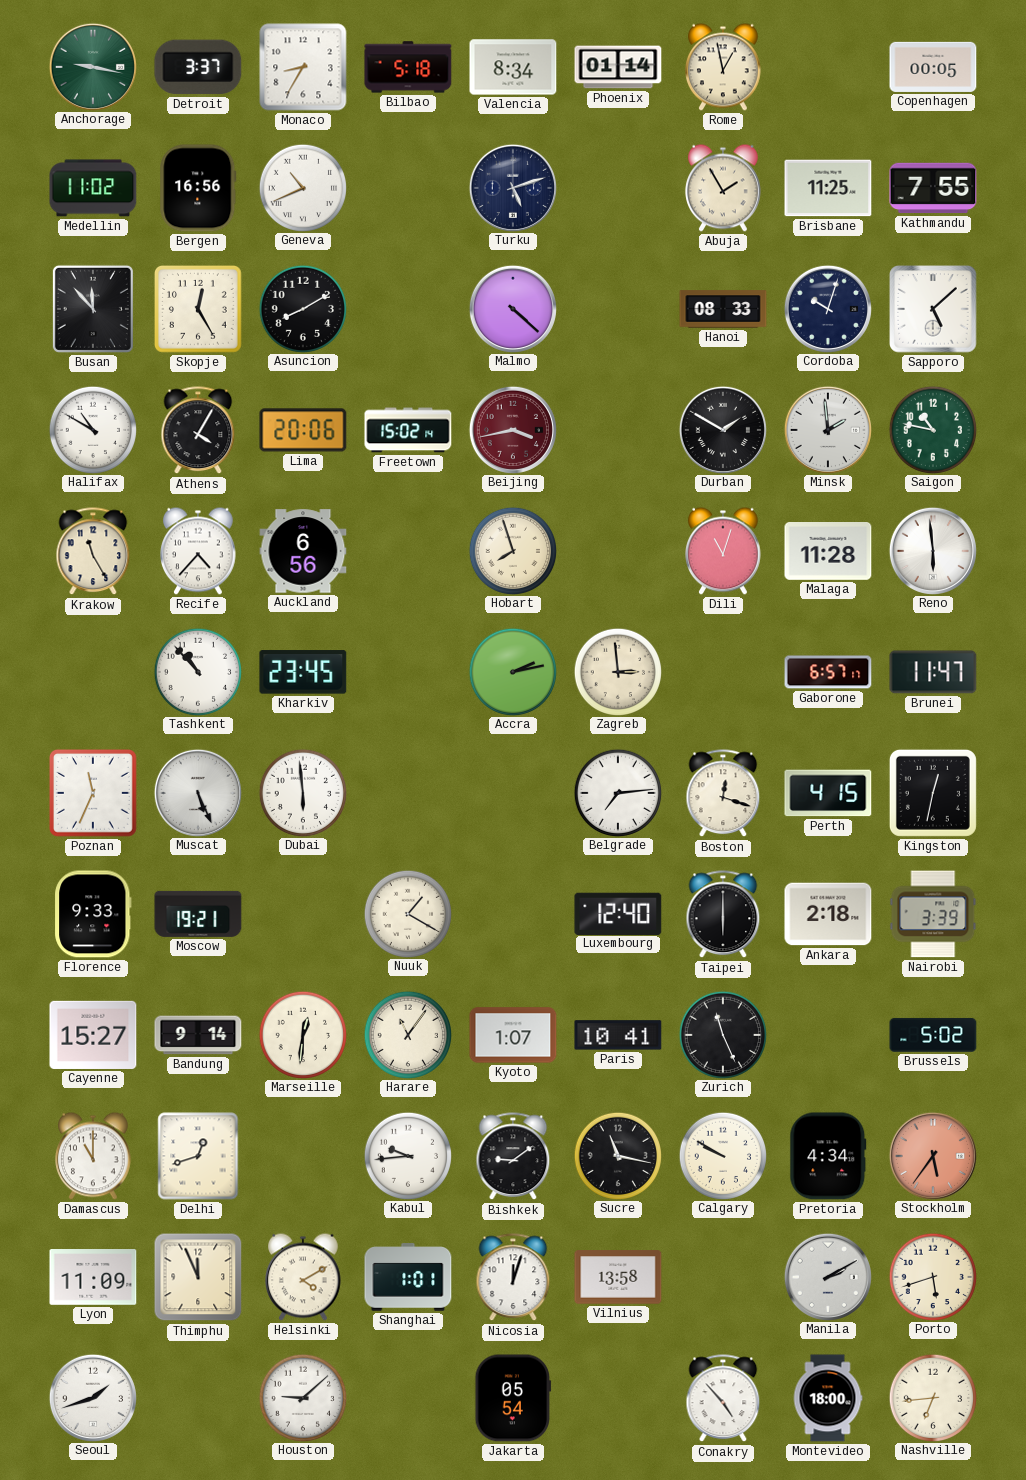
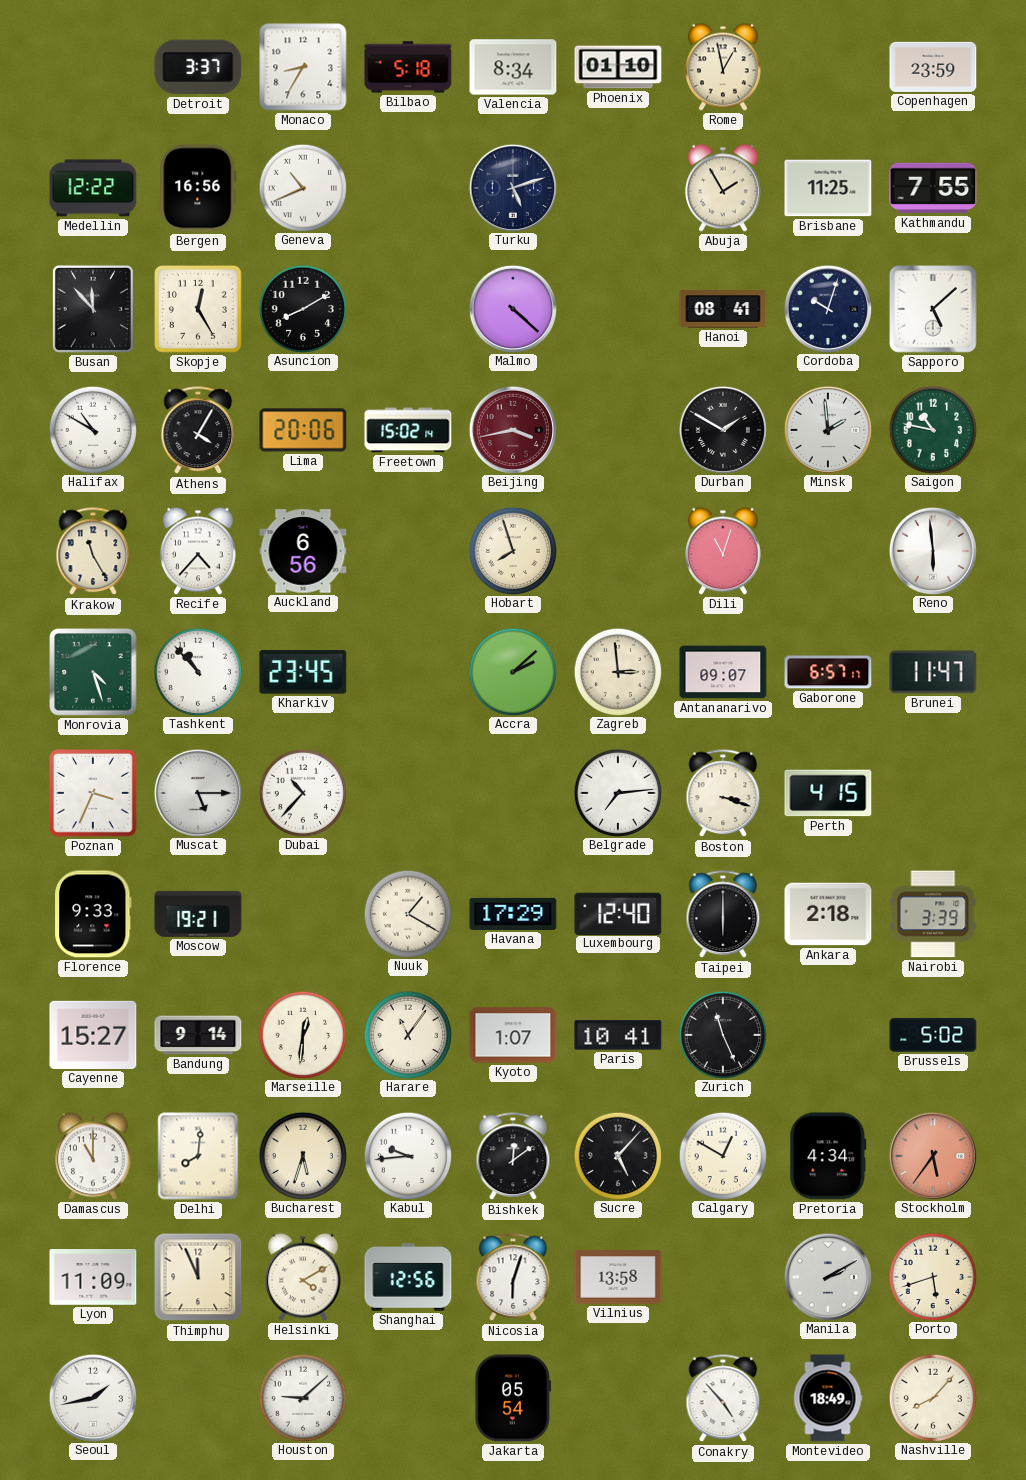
Anchorage: 9:17 -> none
Phoenix: 01:14 -> 01:10
Copenhagen: 00:05 -> 23:59
Medellin: 11:02 -> 12:22
Hanoi: 08:33 -> 08:41
Malaga: 11:28 -> none
Monrovia: none -> 4:27
Accra: 2:13 -> 2:08
Antananarivo: none -> 09:07
Poznan: 11:34 -> 3:34
Muscat: 5:26 -> 5:15
Dubai: 5:59 -> 10:37
Boston: 12:18 -> 3:18
Kingston: 12:32 -> none
Havana: none -> 17:29
Delhi: 12:42 -> 8:01
Bucharest: none -> 5:33
Bishkek: 9:09 -> 12:09
Sucre: 11:17 -> 5:07
Calgary: 9:50 -> 12:50
Shanghai: 1:01 -> 12:56
Nicosia: 12:03 -> 6:03
Seoul: 1:42 -> 1:43
Montevideo: 18:00 -> 18:49
Nashville: 6:44 -> 8:07
